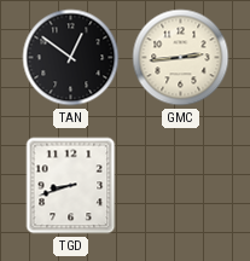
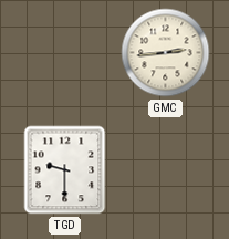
TAN: 12:51 -> none
TGD: 8:42 -> 9:30
